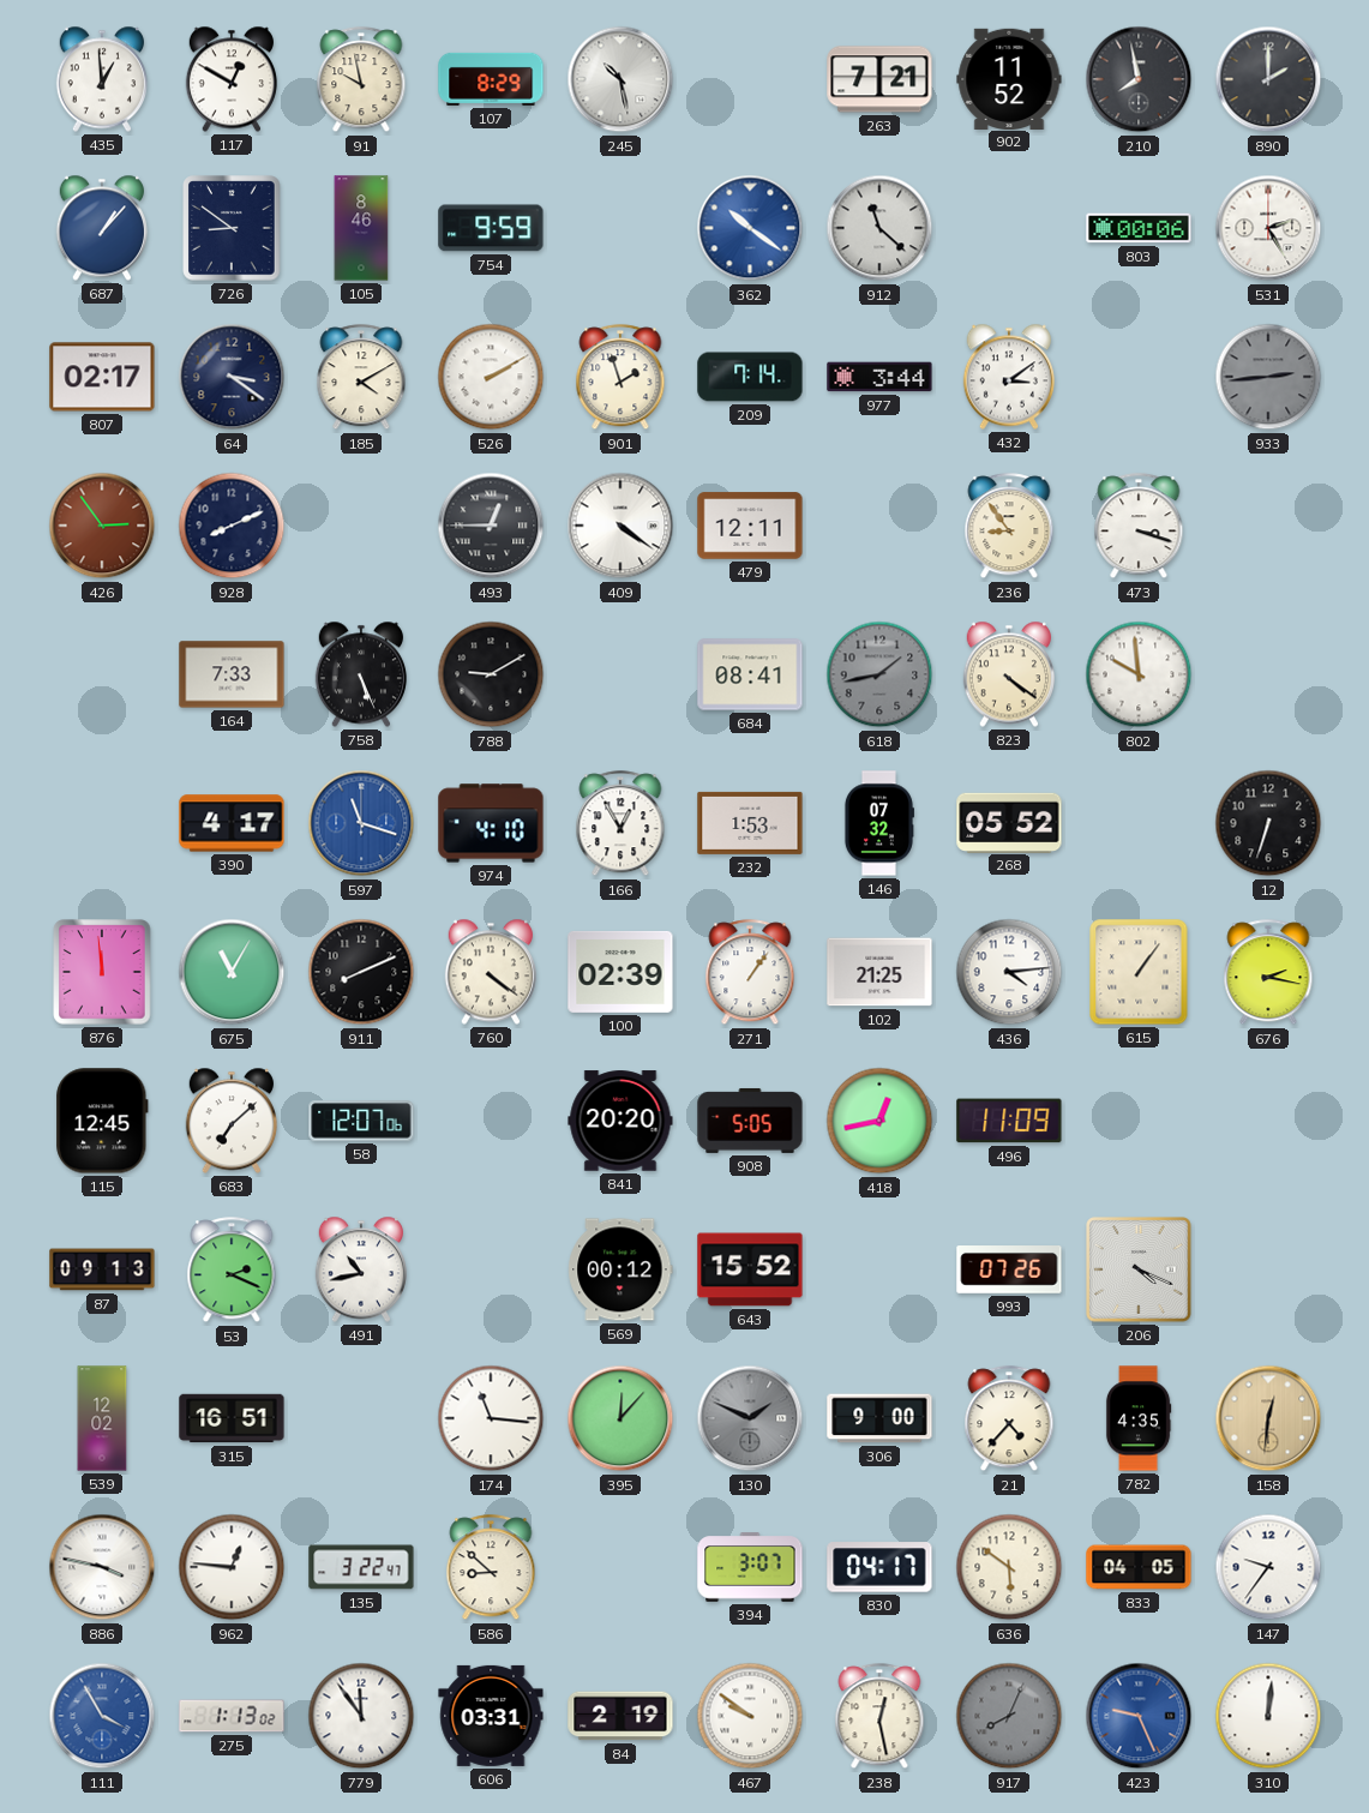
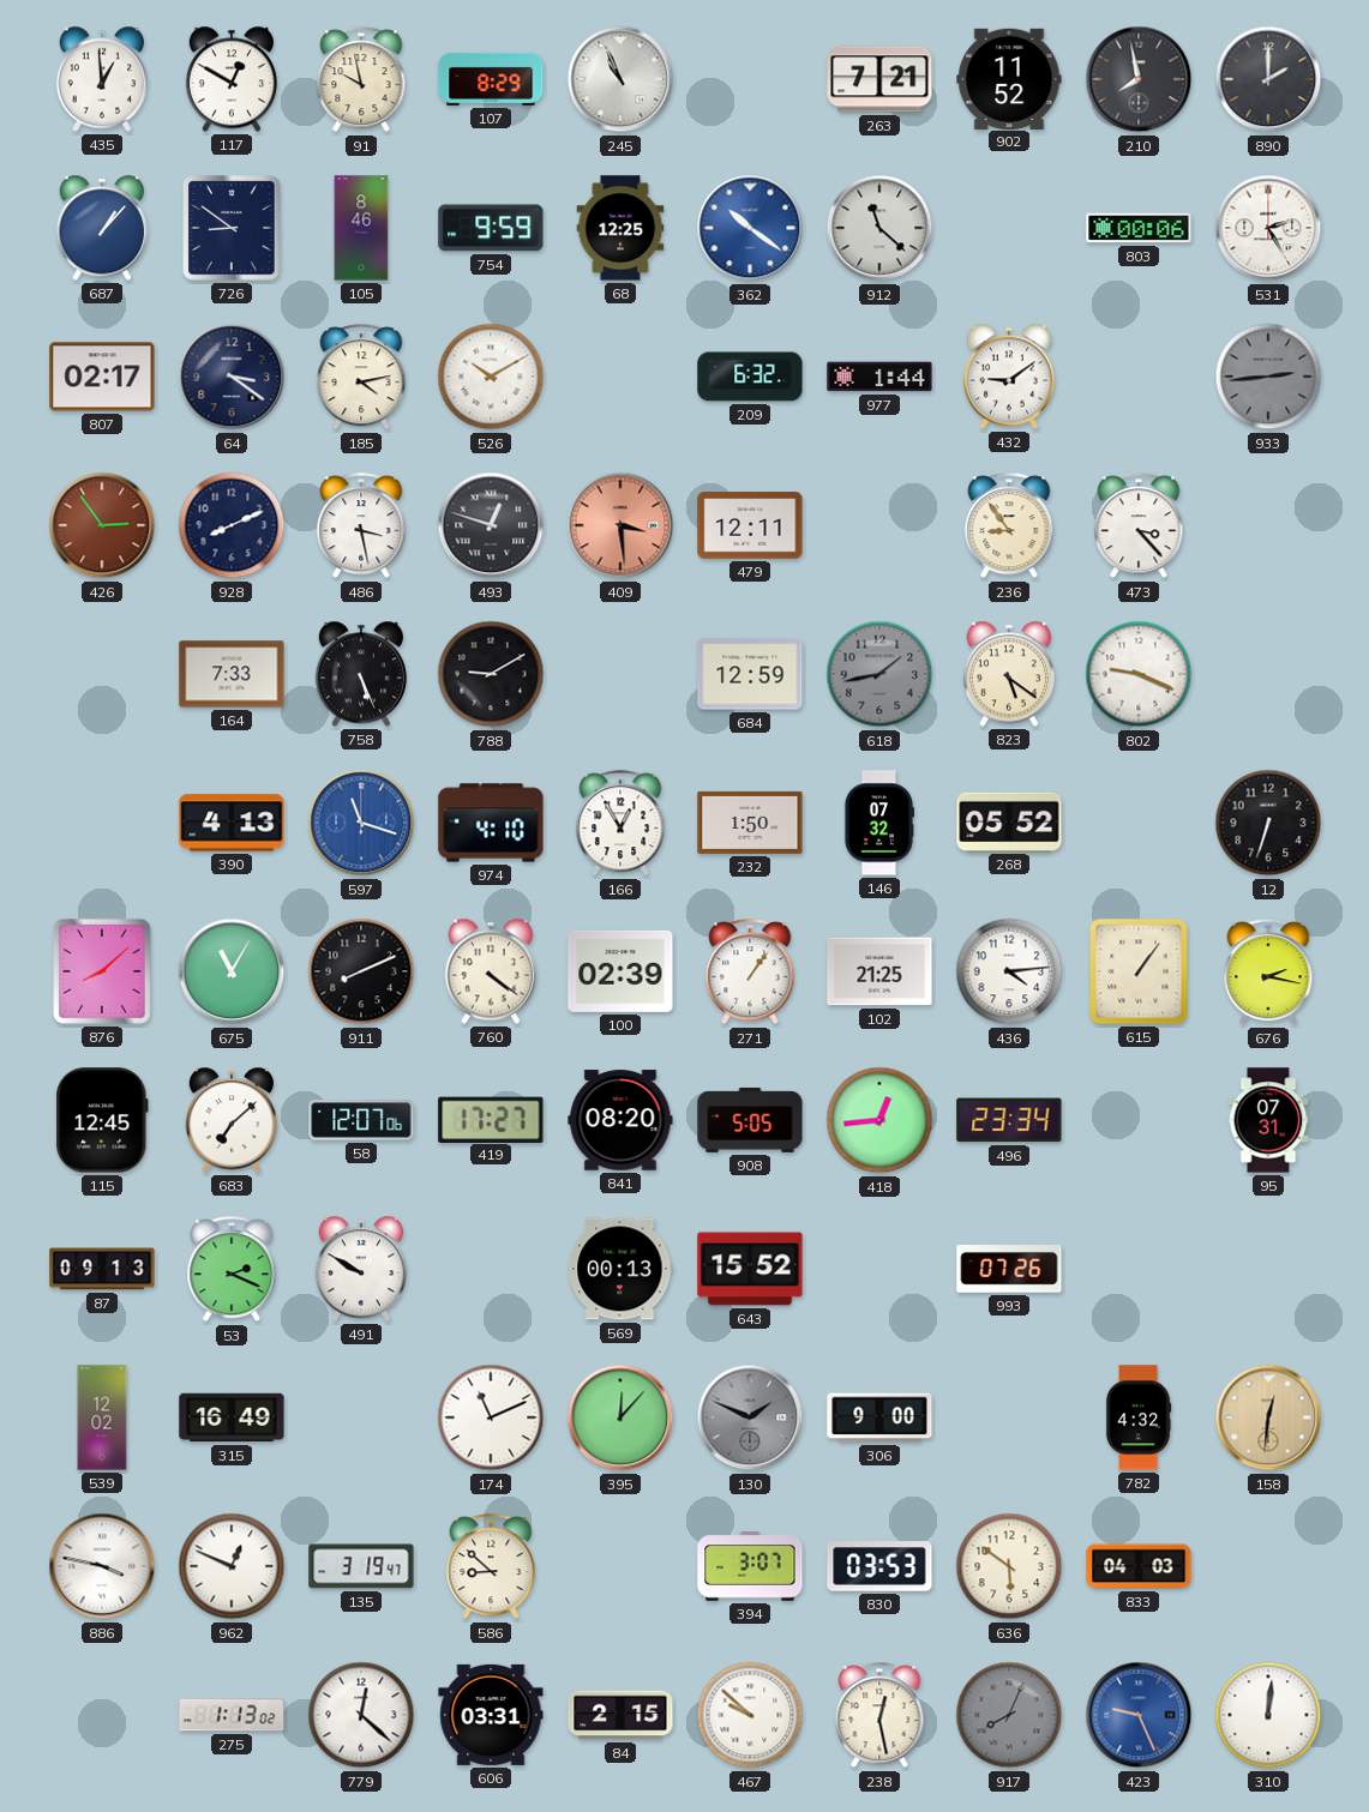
245: 10:28 -> 10:56
68: none -> 12:25
185: 4:10 -> 4:13
526: 2:10 -> 10:10
901: 1:57 -> none
209: 7:14 -> 6:32
977: 3:44 -> 1:44
432: 3:09 -> 9:09
486: none -> 3:28
493: 12:45 -> 12:48
409: 4:21 -> 3:29
409 dial: white -> salmon
473: 3:18 -> 3:23
684: 08:41 -> 12:59
823: 4:21 -> 5:21
802: 9:59 -> 9:19
390: 4:17 -> 4:13
232: 1:53 -> 1:50
876: 11:59 -> 8:08
419: none -> 17:27
841: 20:20 -> 08:20
418: 12:43 -> 12:44
496: 11:09 -> 23:34
95: none -> 07:31
491: 10:43 -> 9:50
569: 00:12 -> 00:13
206: 4:19 -> none
315: 16:51 -> 16:49
174: 11:16 -> 11:11
21: 4:37 -> none
782: 4:35 -> 4:32
962: 12:46 -> 12:49
135: 3:22 -> 3:19
830: 04:17 -> 03:53
833: 04:05 -> 04:03
147: 9:36 -> none
111: 3:55 -> none
779: 11:54 -> 12:22
84: 2:19 -> 2:15
467: 9:51 -> 9:52
